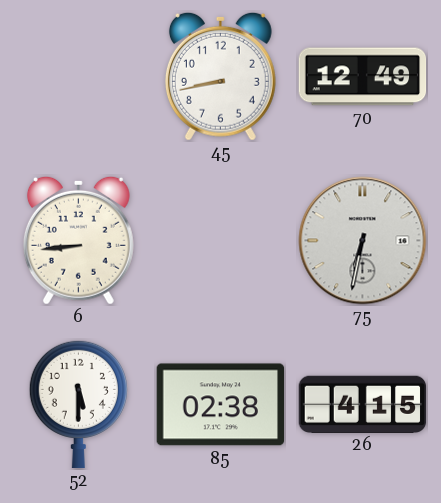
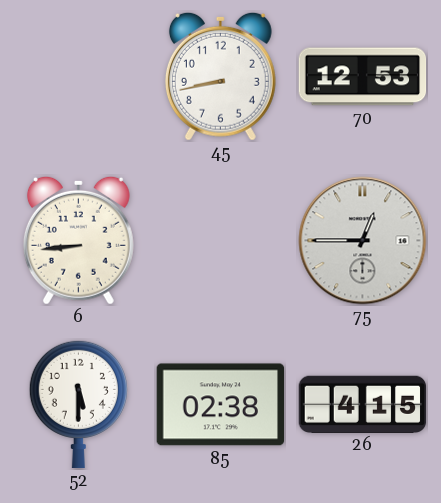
70: 12:49 -> 12:53
75: 6:32 -> 12:45
